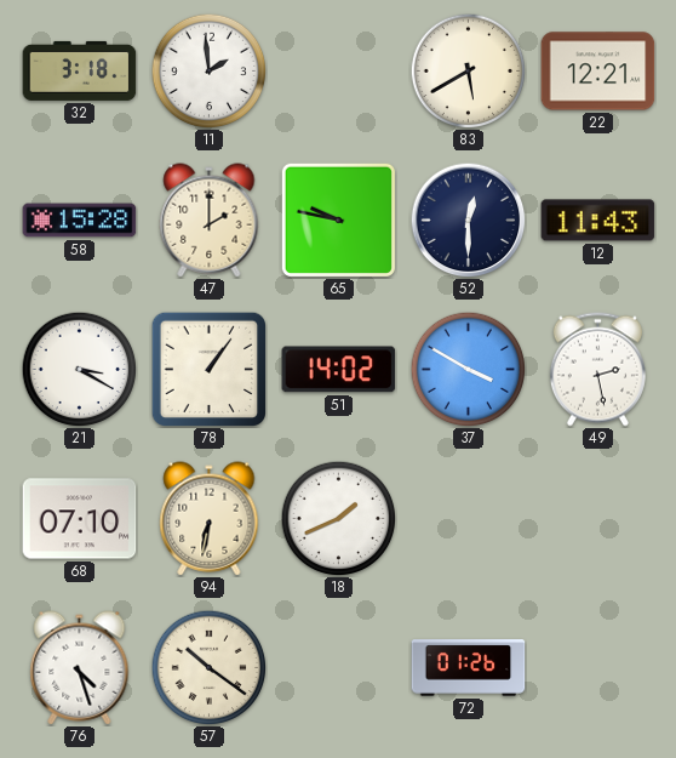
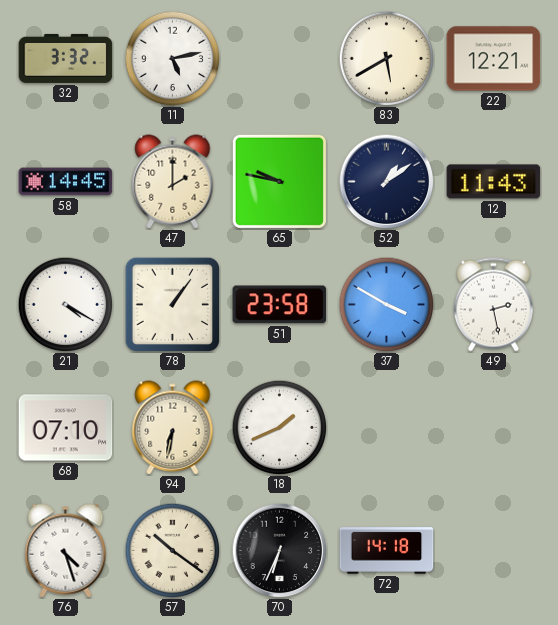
32: 3:18 -> 3:32
11: 1:59 -> 5:13
58: 15:28 -> 14:45
52: 12:30 -> 1:09
21: 3:20 -> 4:20
51: 14:02 -> 23:58
70: none -> 6:34
72: 01:26 -> 14:18
